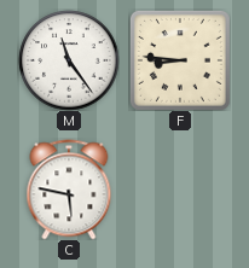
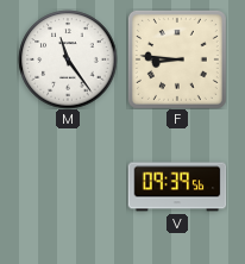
C: 5:47 -> none
V: none -> 09:39
